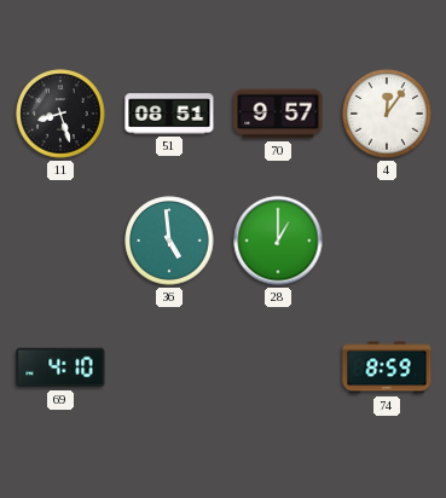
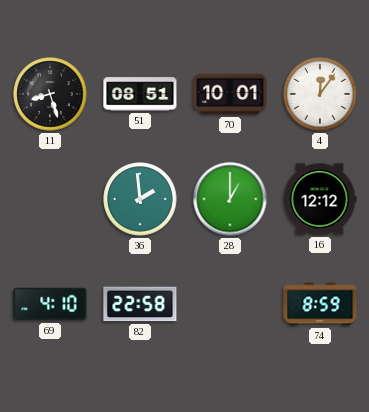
70: 9:57 -> 10:01
36: 4:59 -> 1:59
16: none -> 12:12
82: none -> 22:58
